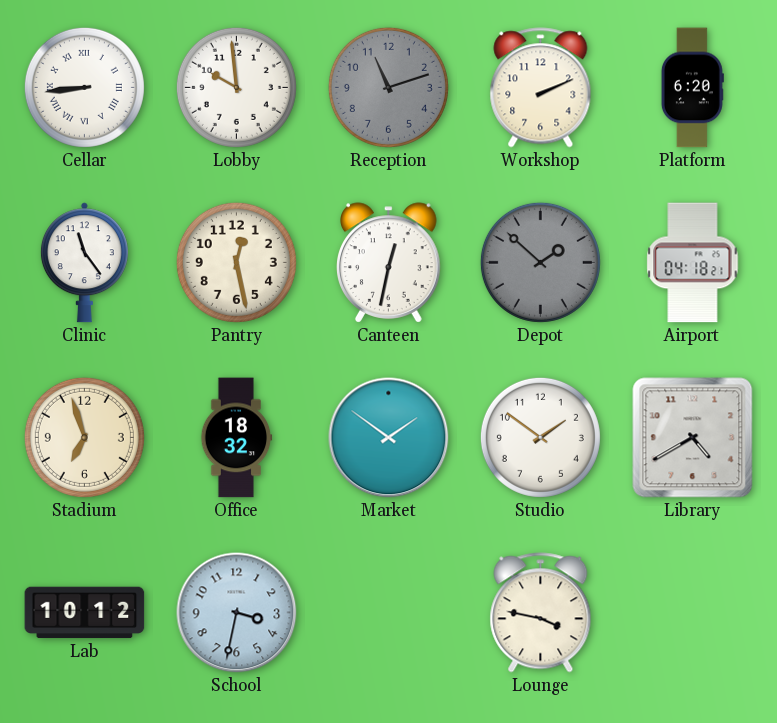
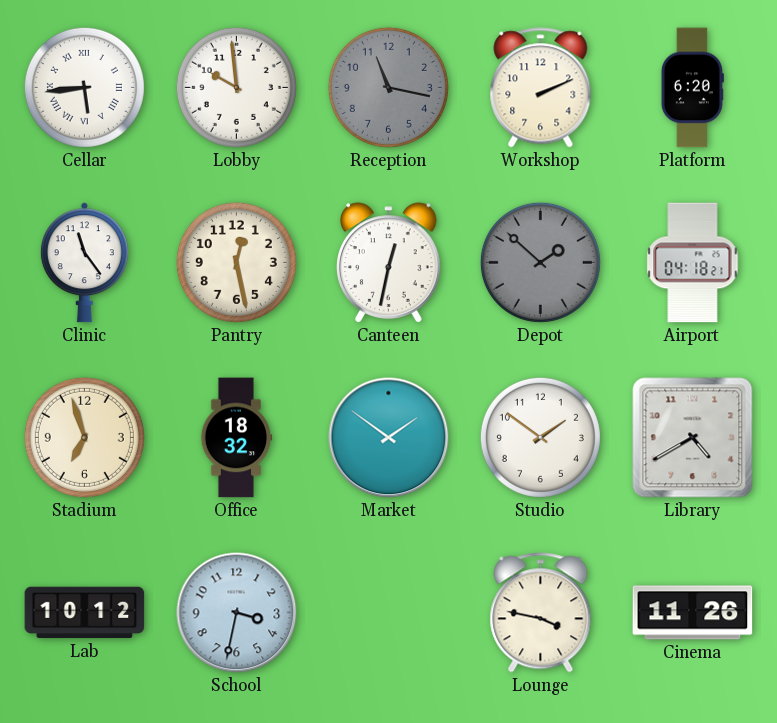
Cellar: 8:44 -> 5:44
Reception: 11:12 -> 11:17
Cinema: none -> 11:26
